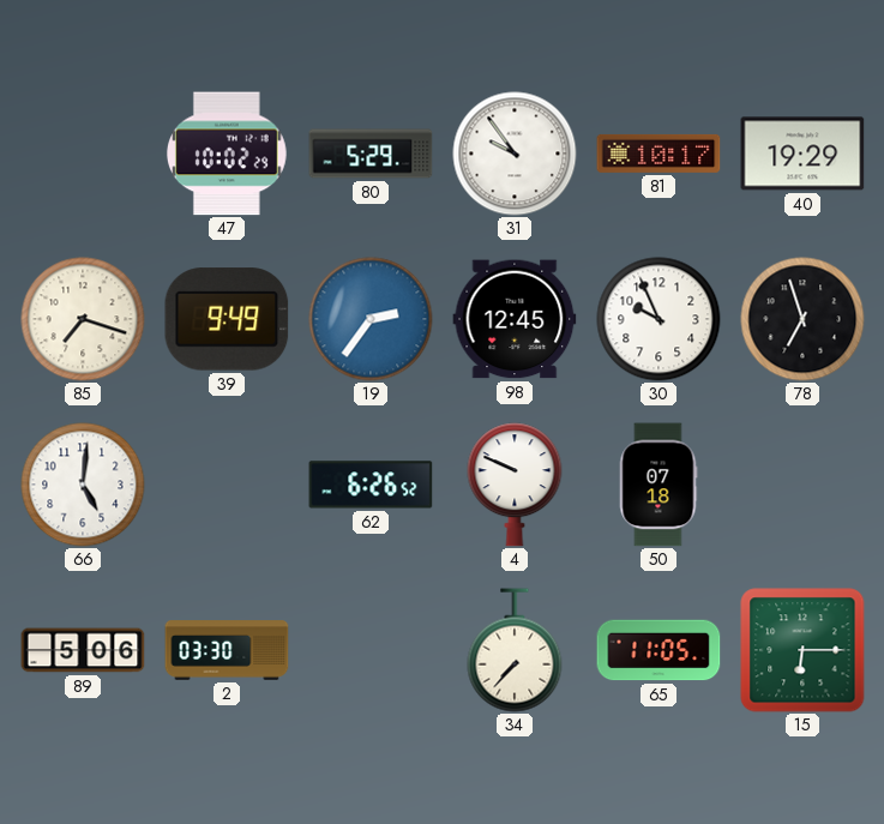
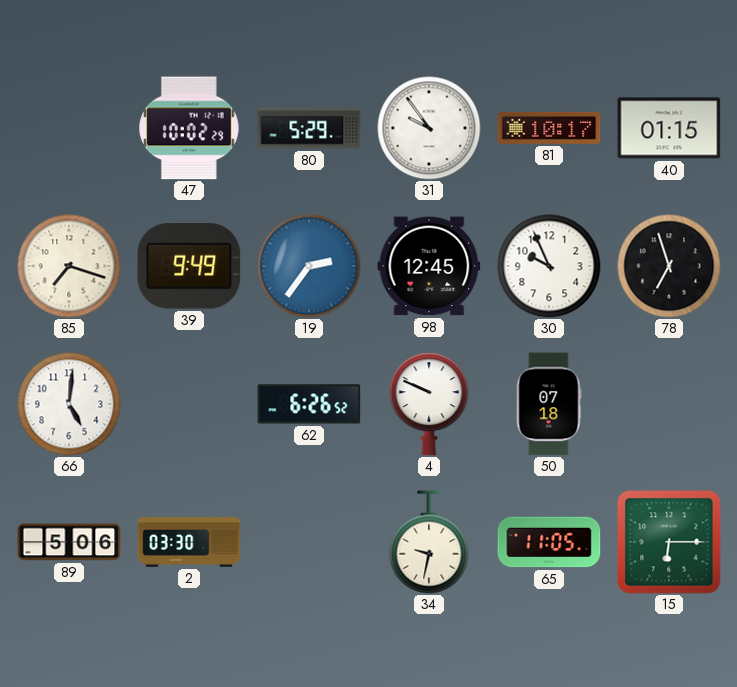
40: 19:29 -> 01:15
34: 7:37 -> 9:32
